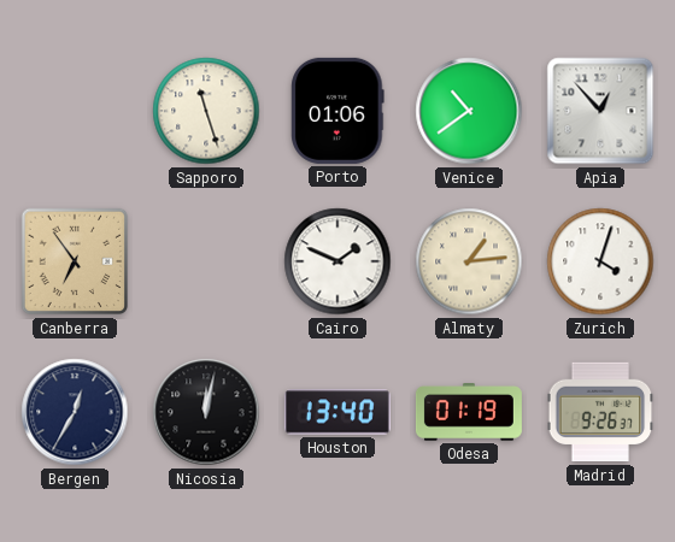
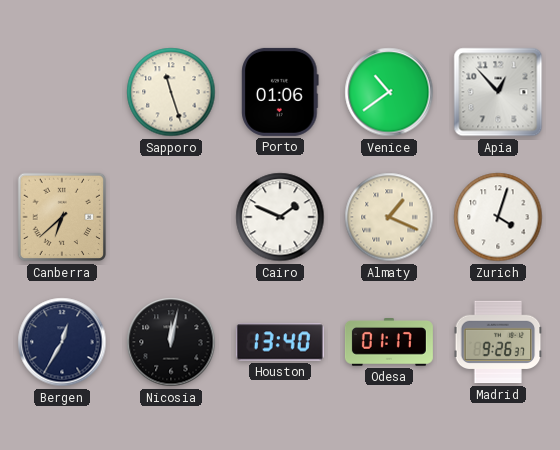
Canberra: 6:54 -> 6:38
Almaty: 1:14 -> 1:19
Odesa: 01:19 -> 01:17
